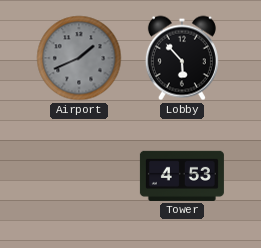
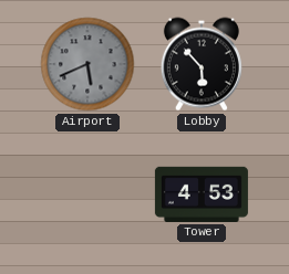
Airport: 1:41 -> 5:41
